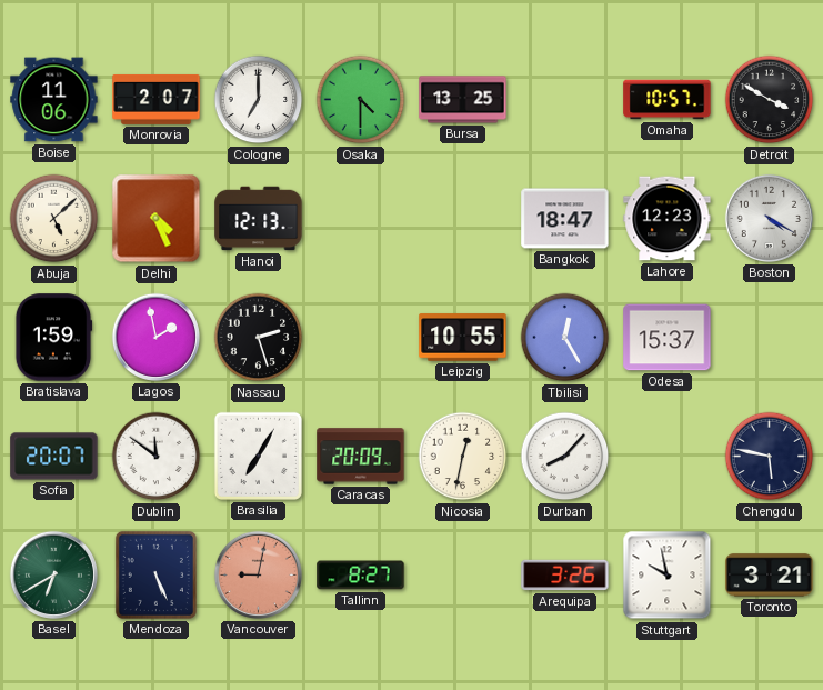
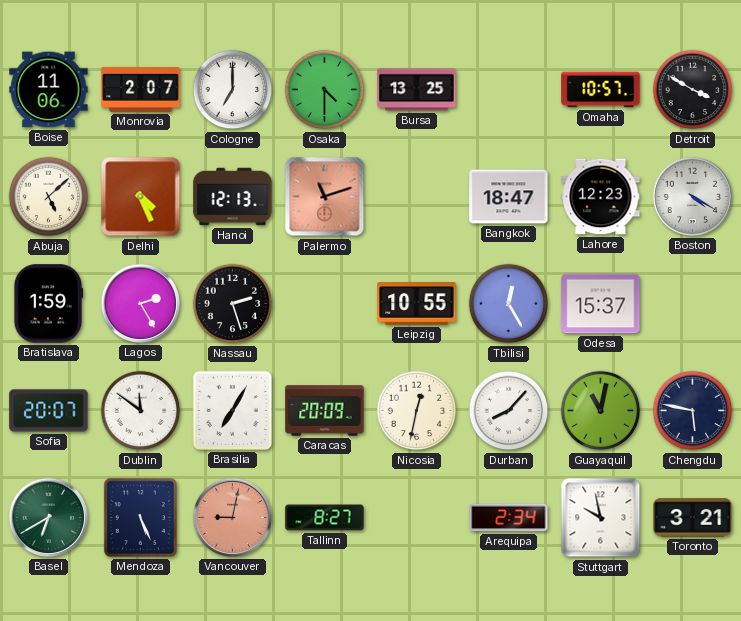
Palermo: none -> 11:12
Lagos: 1:58 -> 2:25
Guayaquil: none -> 11:02
Arequipa: 3:26 -> 2:34
